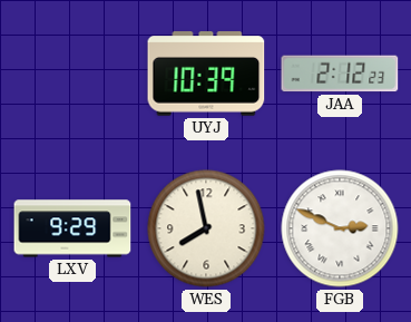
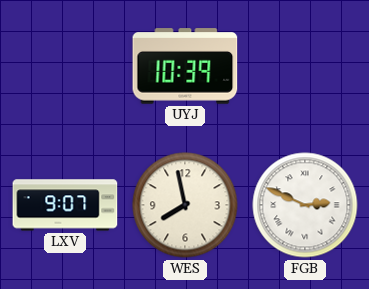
JAA: 2:12 -> none
LXV: 9:29 -> 9:07
